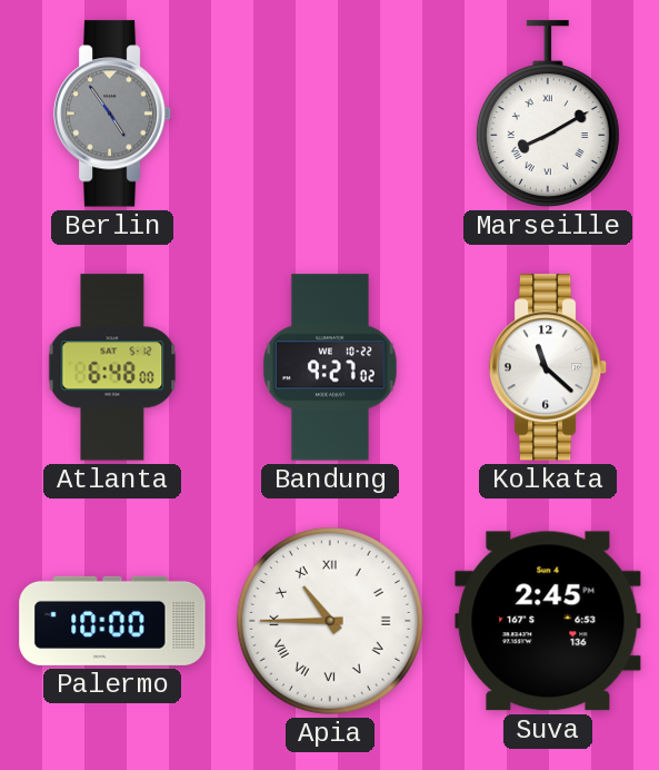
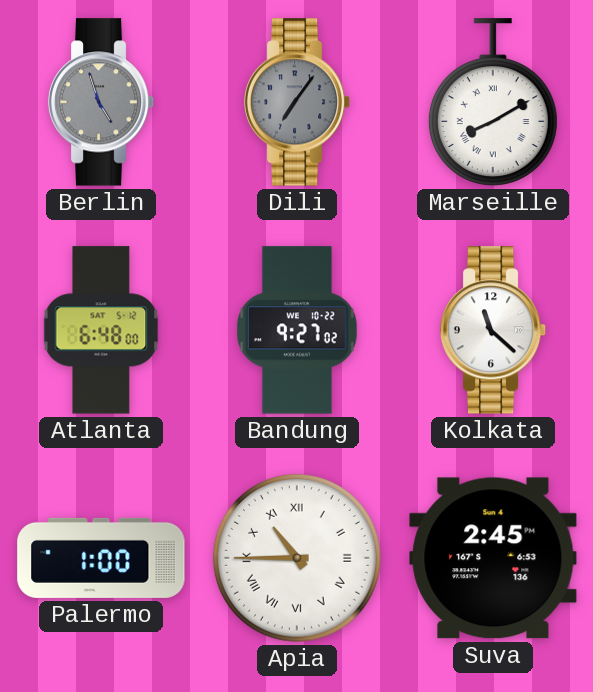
Berlin: 4:54 -> 4:57
Dili: none -> 7:06
Palermo: 10:00 -> 1:00
